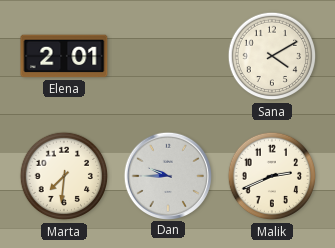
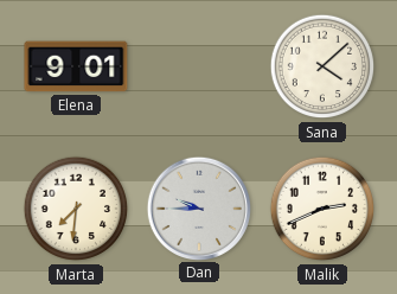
Elena: 2:01 -> 9:01
Sana: 4:10 -> 4:08
